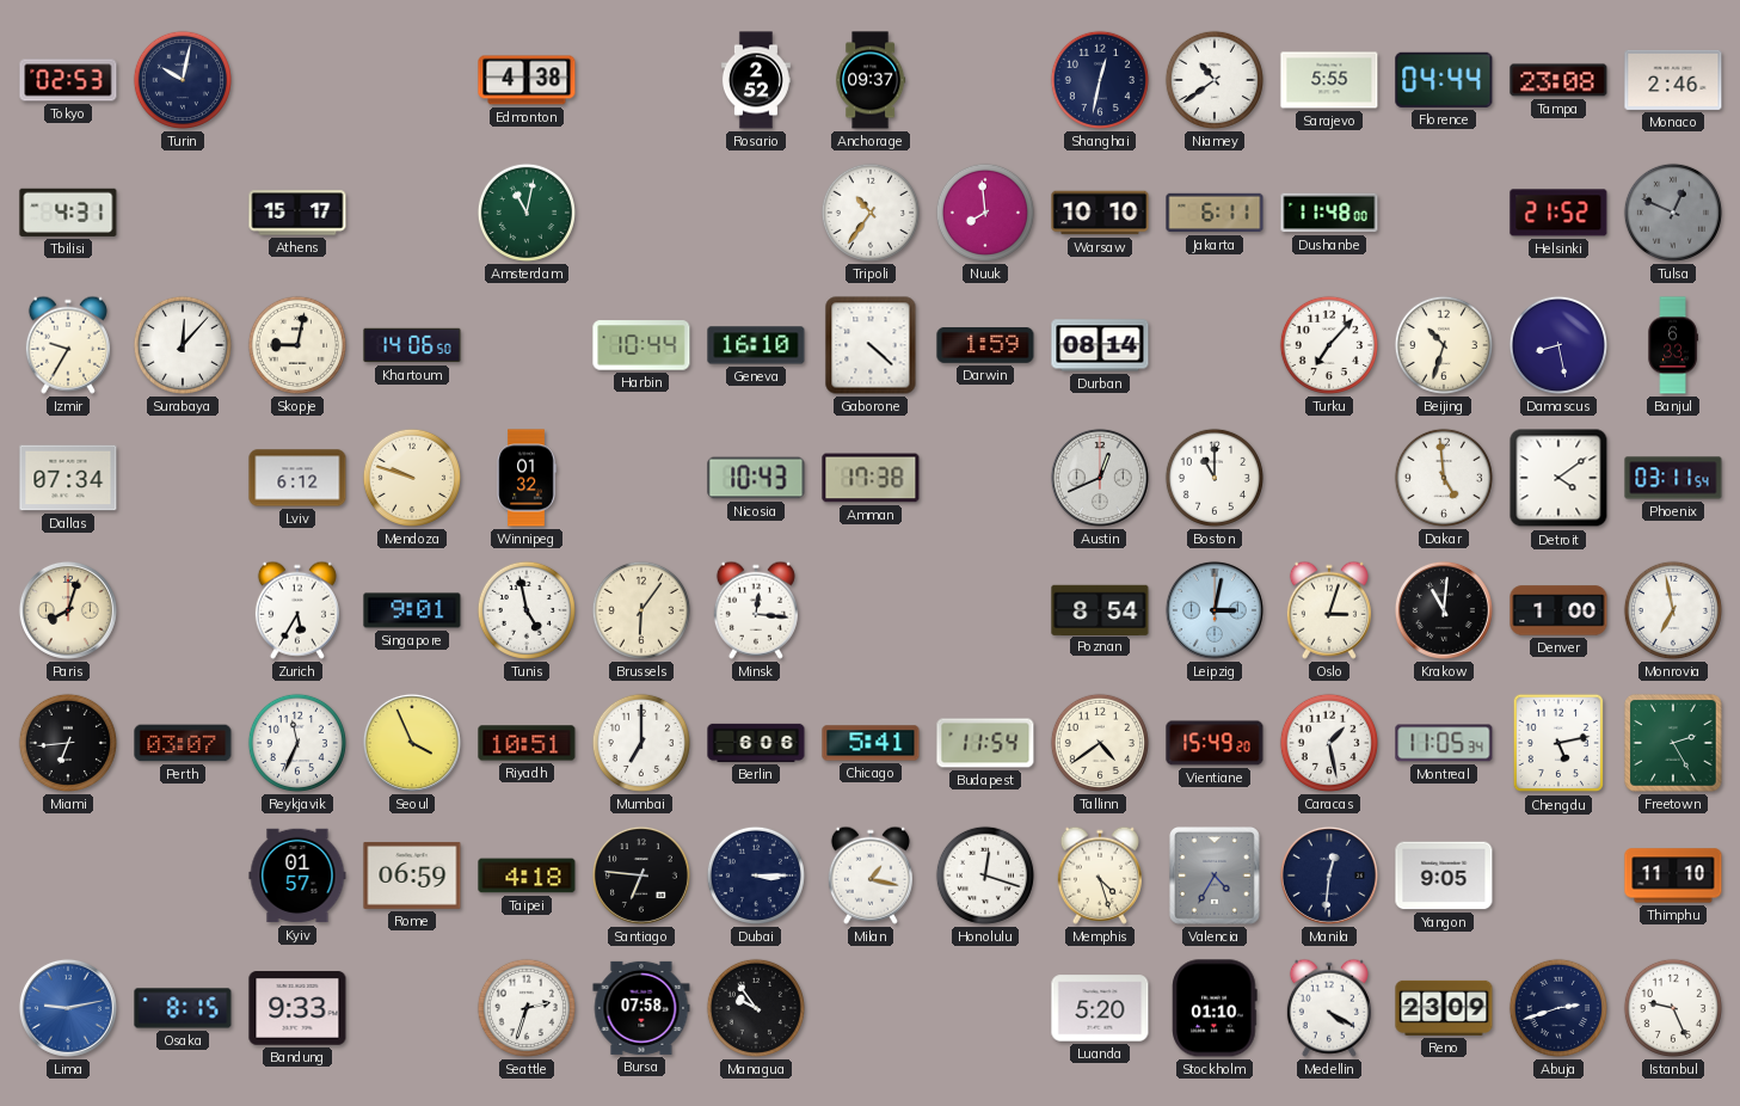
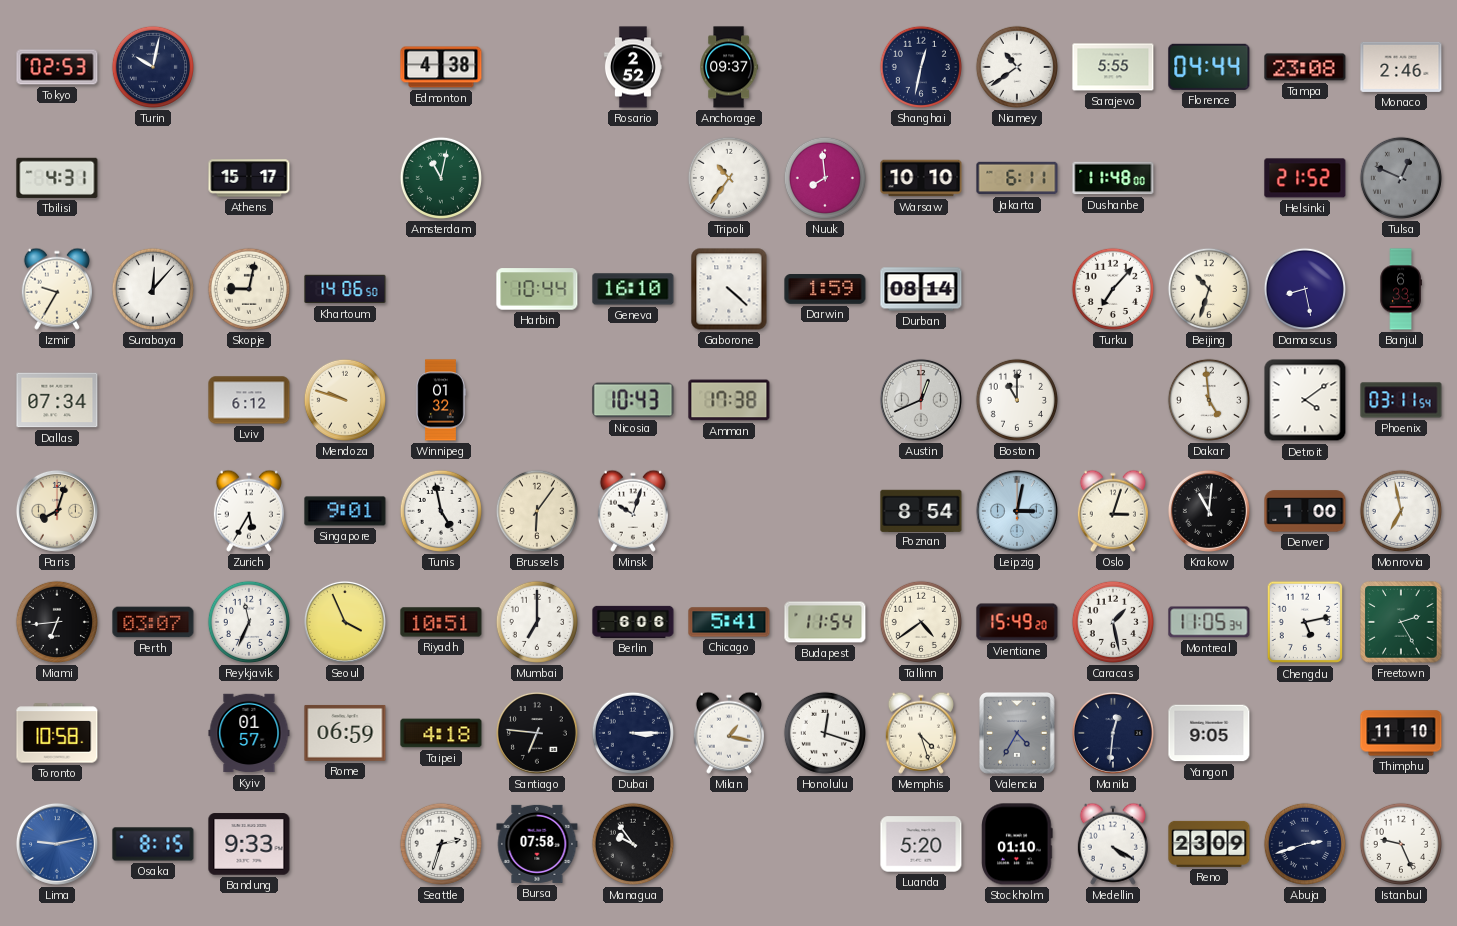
Minsk: 12:16 -> 10:03
Toronto: none -> 10:58
